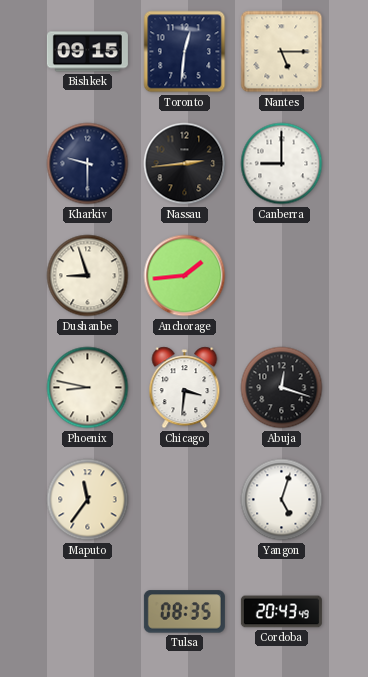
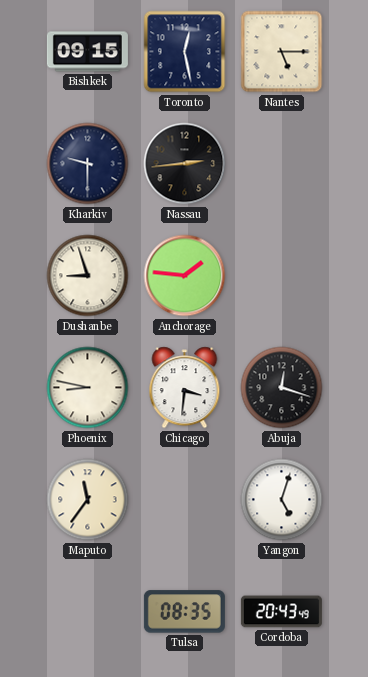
Toronto: 12:31 -> 12:28
Canberra: 9:00 -> none
Anchorage: 1:44 -> 1:46
